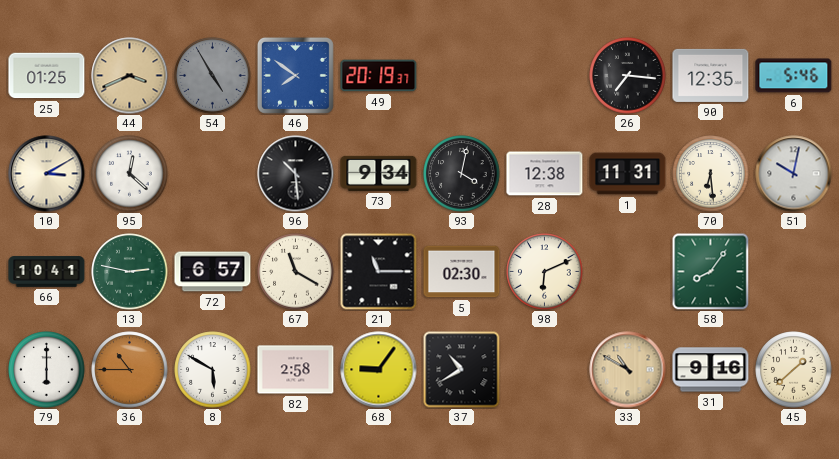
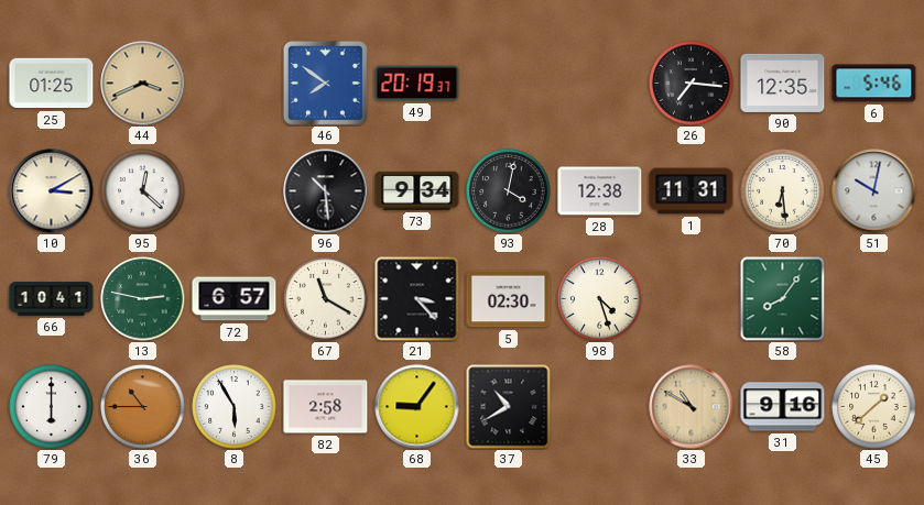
54: 4:55 -> none
21: 11:15 -> 3:23
98: 6:11 -> 4:27
8: 5:50 -> 5:55
